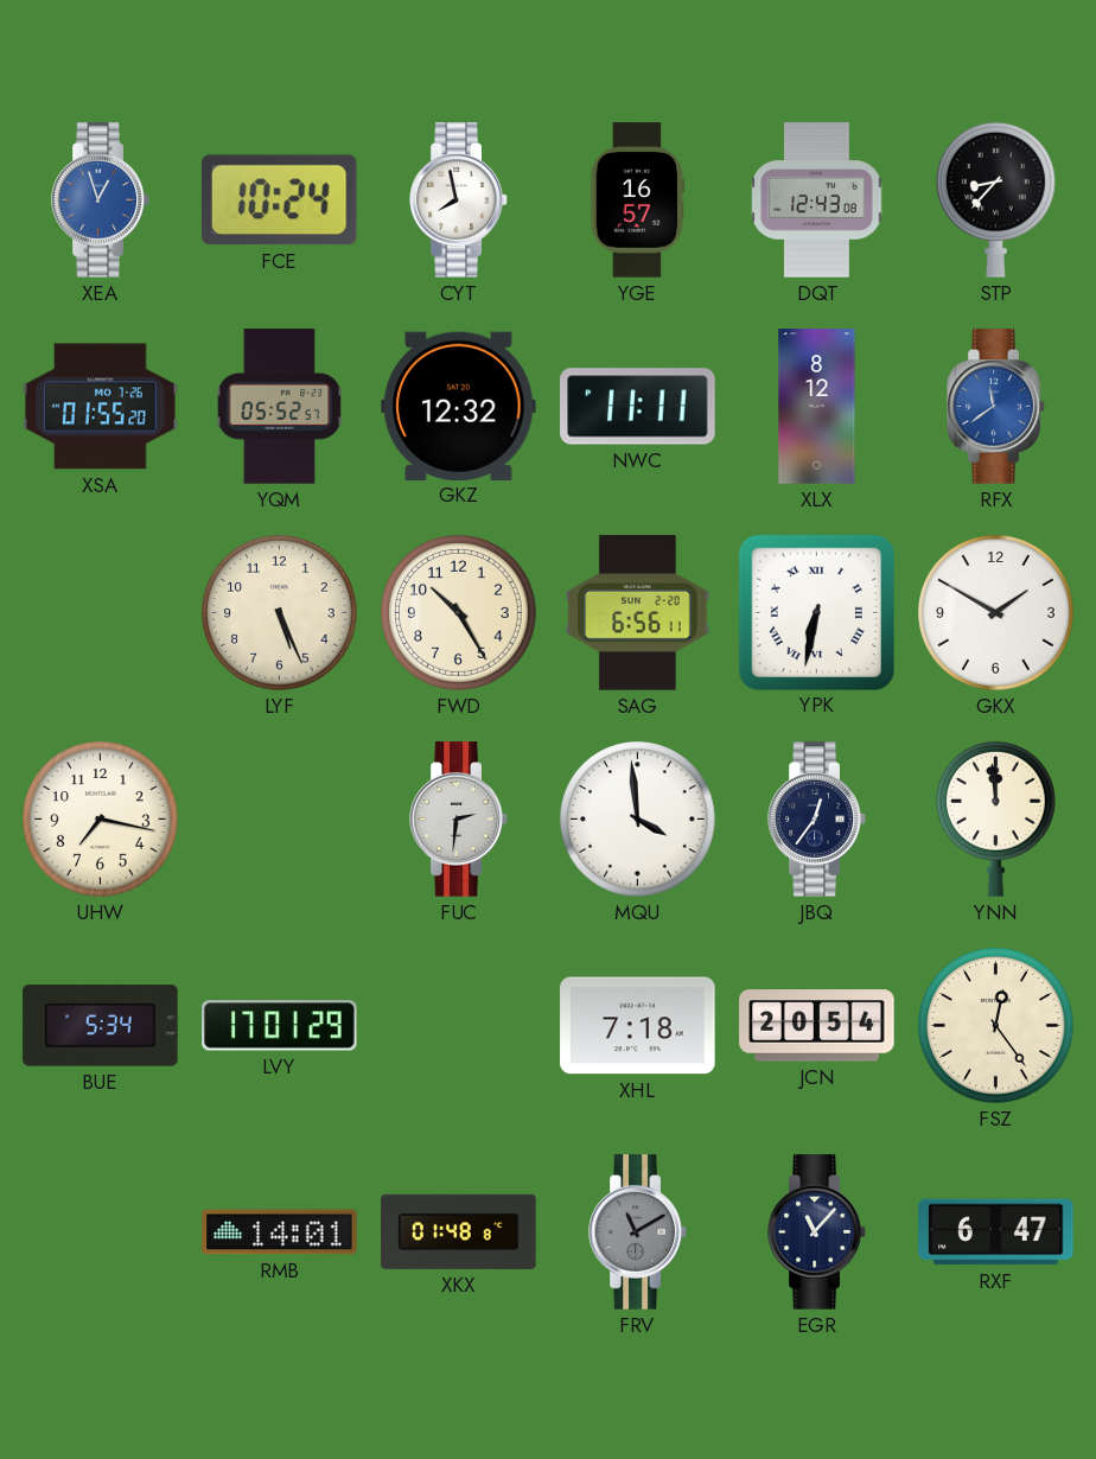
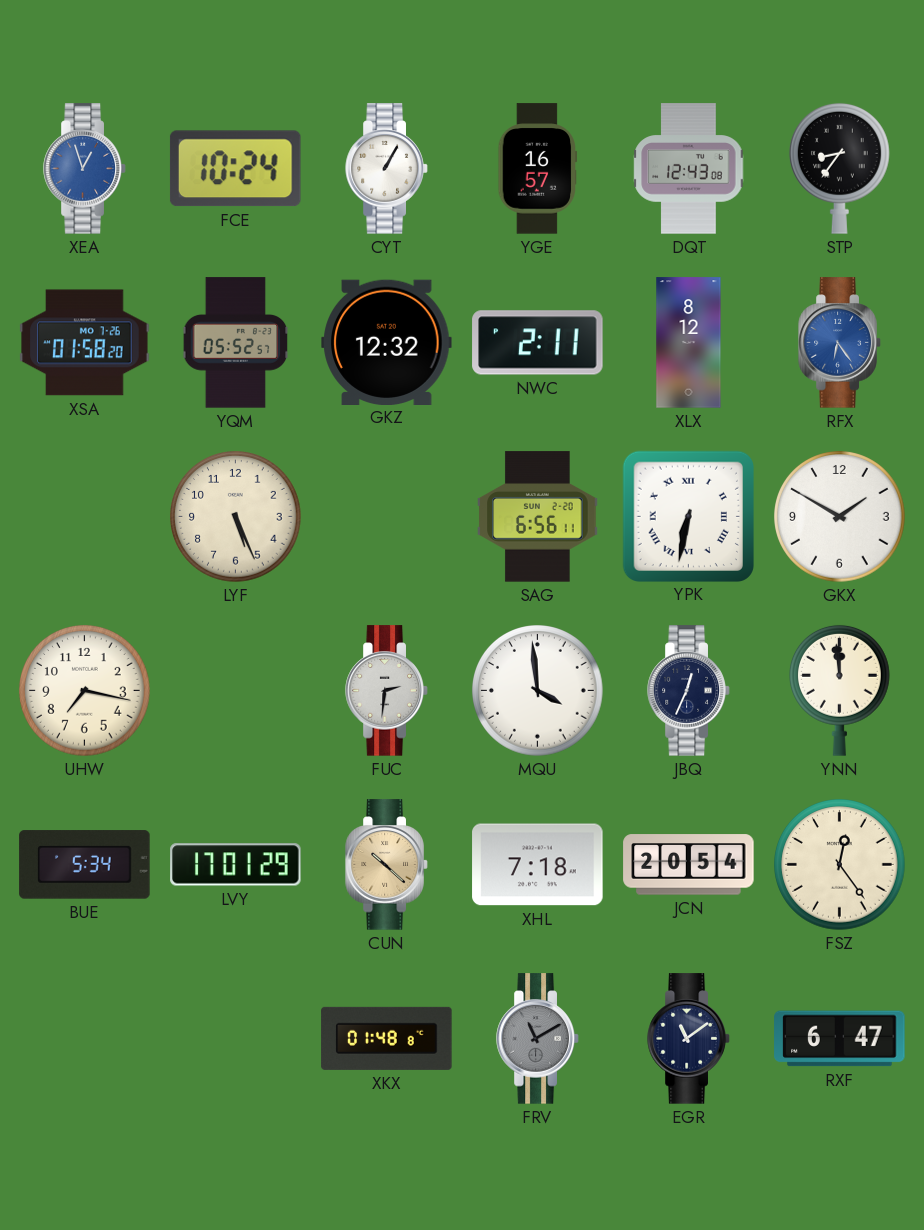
CYT: 7:58 -> 1:05
STP: 8:37 -> 8:36
XSA: 01:55 -> 01:58
NWC: 11:11 -> 2:11
RFX: 11:39 -> 6:24
FWD: 10:25 -> none
JBQ: 12:36 -> 12:34
CUN: none -> 10:22
RMB: 14:01 -> none
EGR: 11:07 -> 11:09
